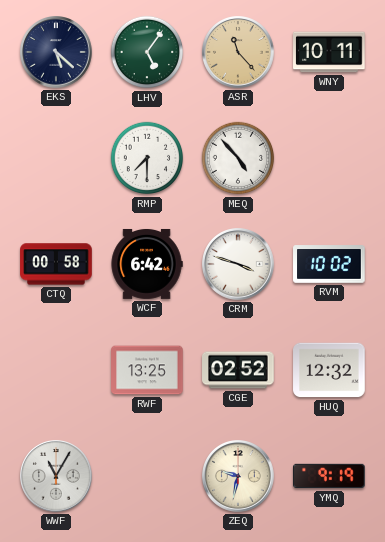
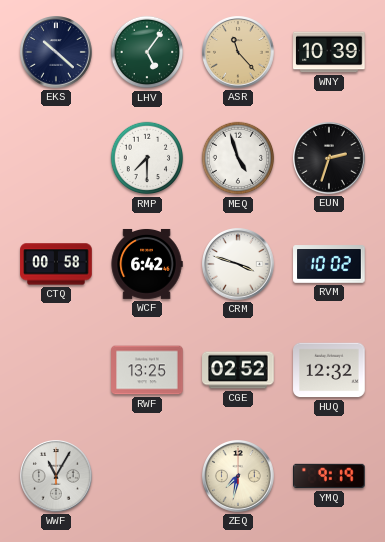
EKS: 5:22 -> 10:22
WNY: 10:11 -> 10:39
MEQ: 4:53 -> 4:57
EUN: none -> 2:33
ZEQ: 9:32 -> 7:32
